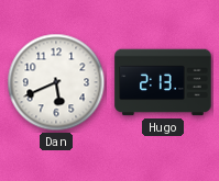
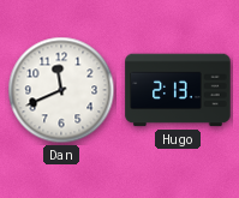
Dan: 5:41 -> 11:41
